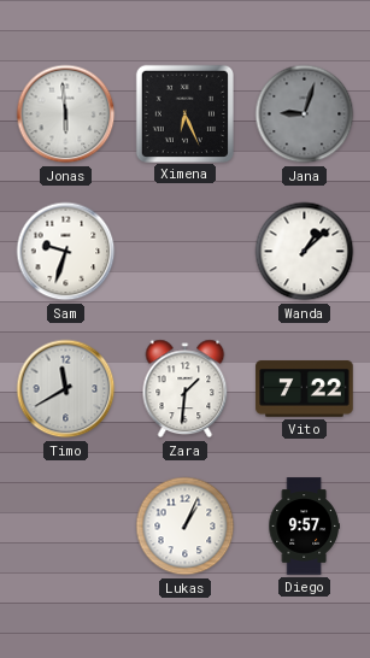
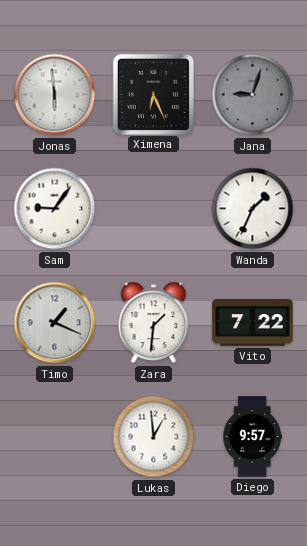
Sam: 9:33 -> 9:06
Wanda: 1:08 -> 1:34
Timo: 11:40 -> 1:19
Lukas: 1:04 -> 12:59
